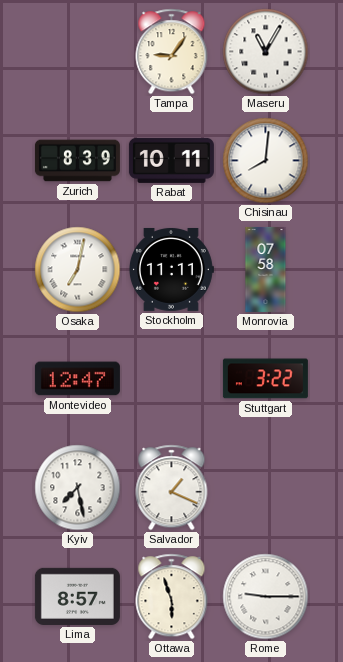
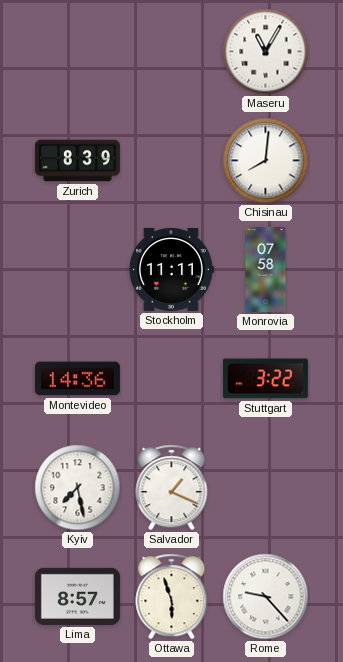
Tampa: 9:06 -> none
Rabat: 10:11 -> none
Osaka: 7:02 -> none
Montevideo: 12:47 -> 14:36
Rome: 9:15 -> 9:23
